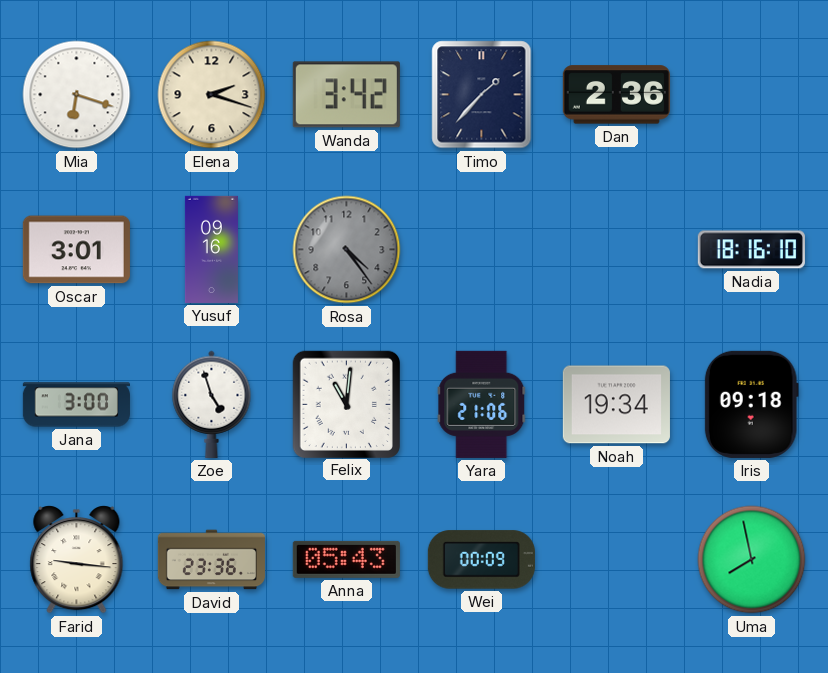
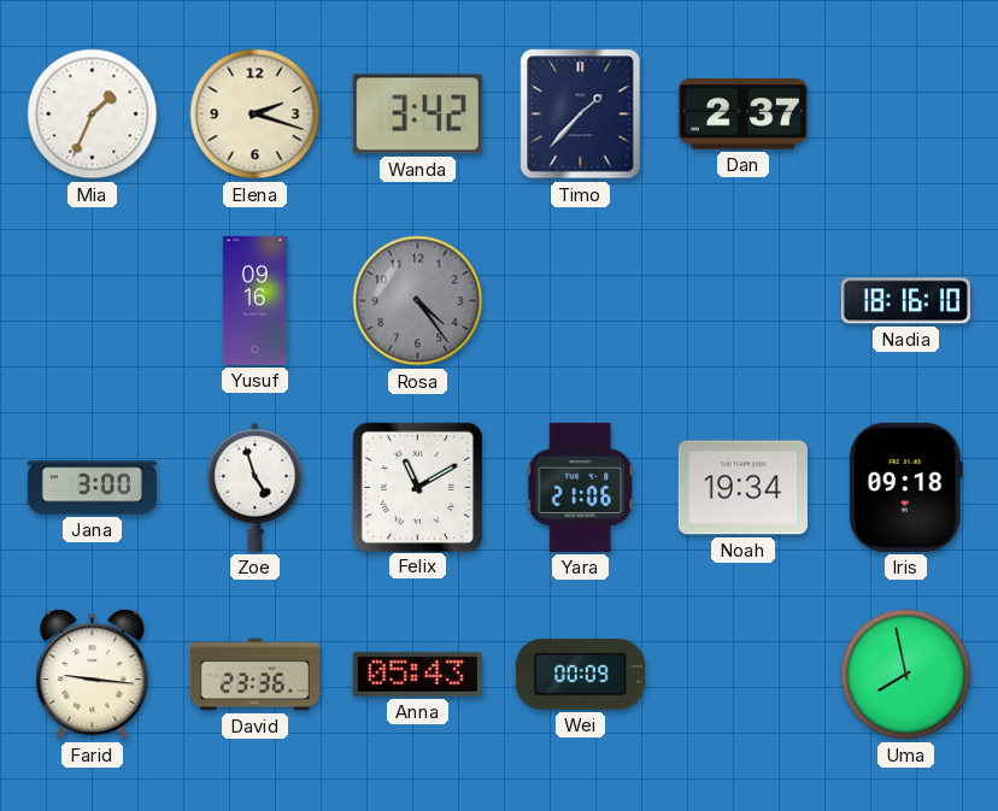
Mia: 6:18 -> 1:34
Dan: 2:36 -> 2:37
Oscar: 3:01 -> none
Felix: 11:01 -> 11:10
